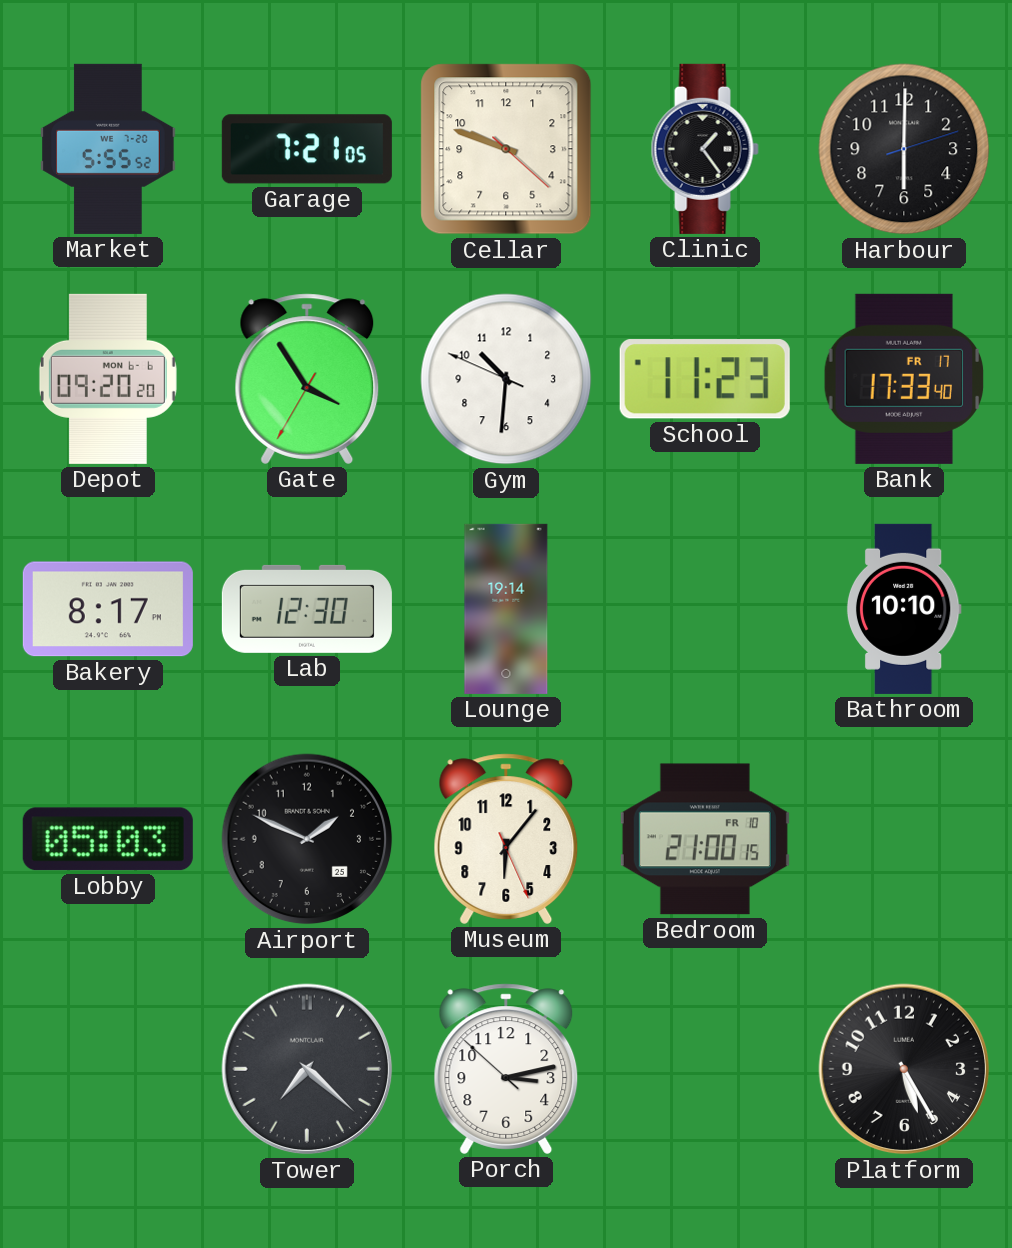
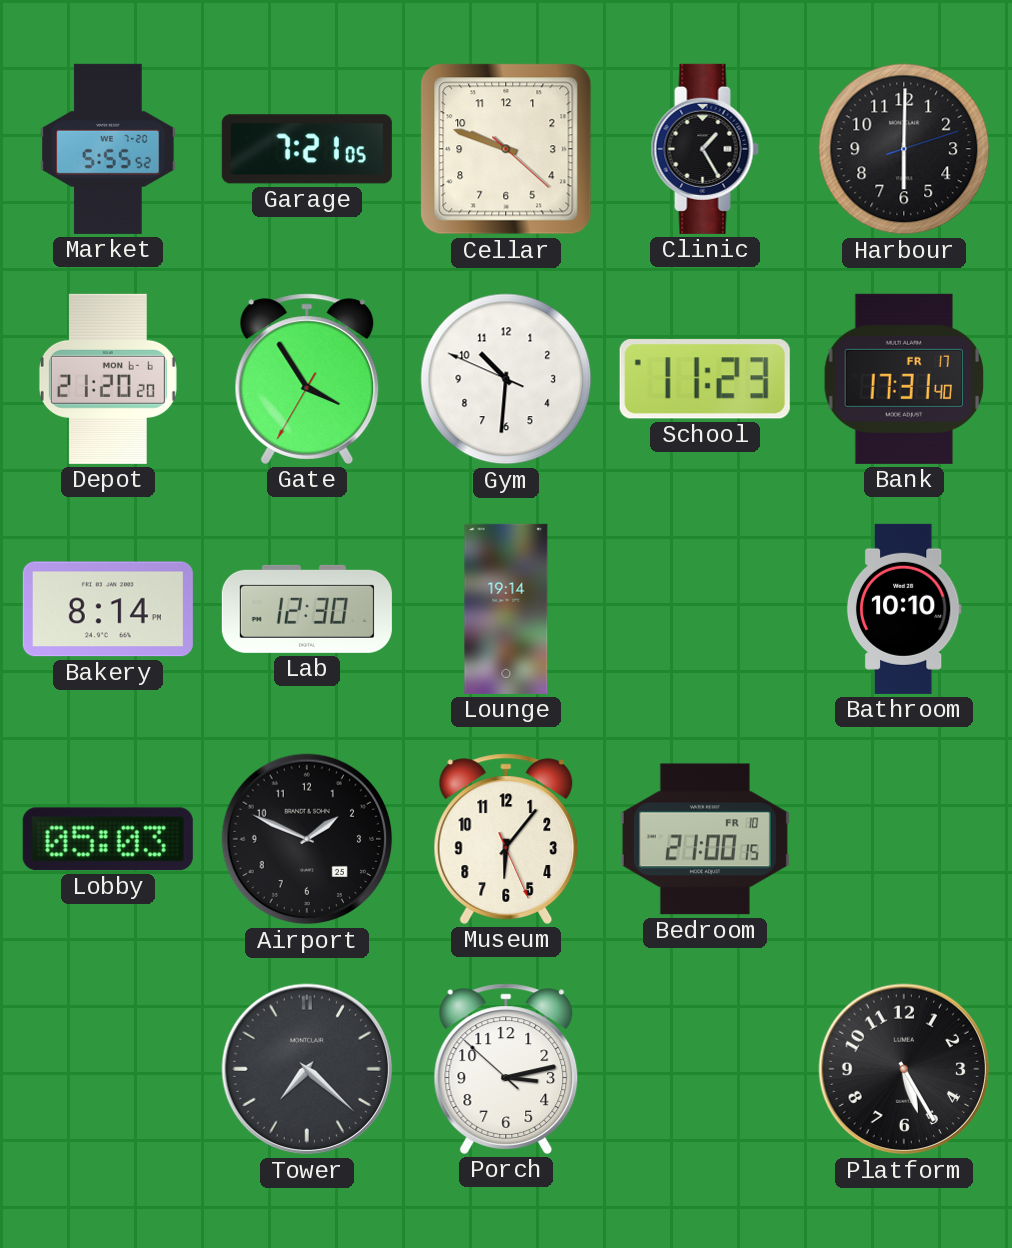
Clinic: 1:24 -> 1:25
Depot: 09:20 -> 21:20
Bank: 17:33 -> 17:31
Bakery: 8:17 -> 8:14
